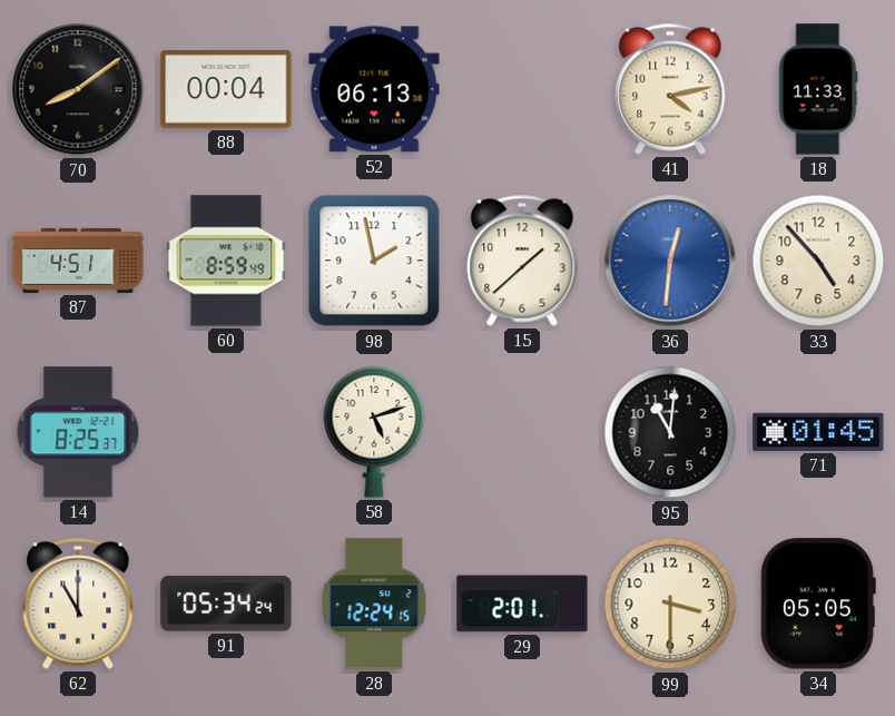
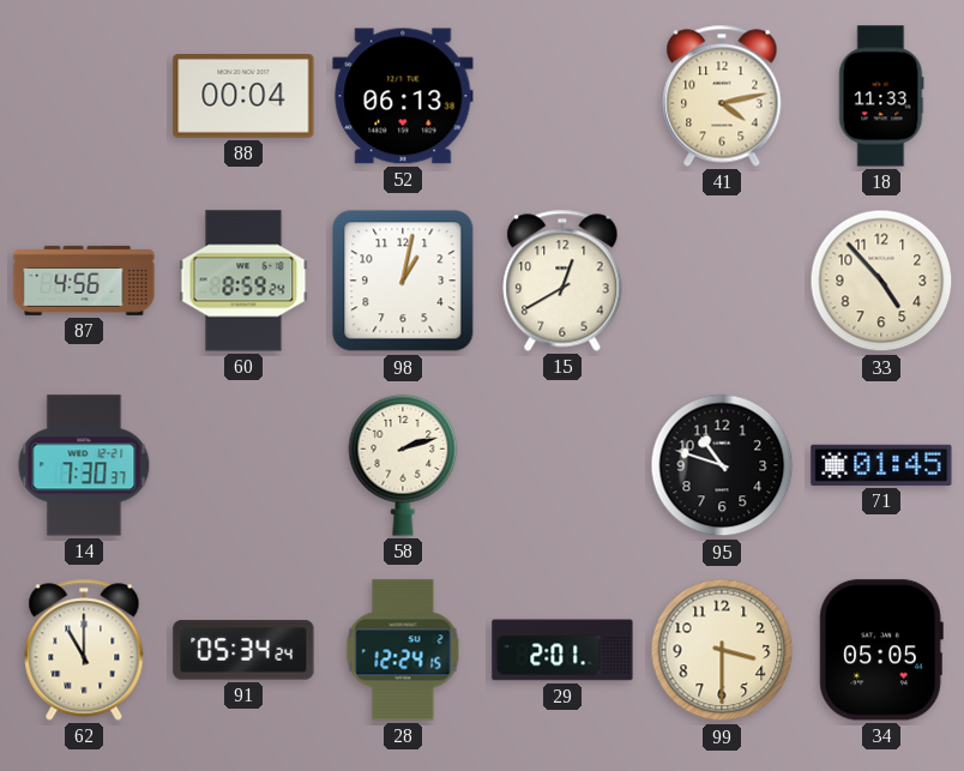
70: 8:09 -> none
87: 4:51 -> 4:56
60: 8:59:49 -> 8:59:24
98: 1:58 -> 1:02
15: 1:38 -> 12:40
36: 12:31 -> none
14: 8:25 -> 7:30
58: 5:12 -> 2:12
95: 11:01 -> 10:48
